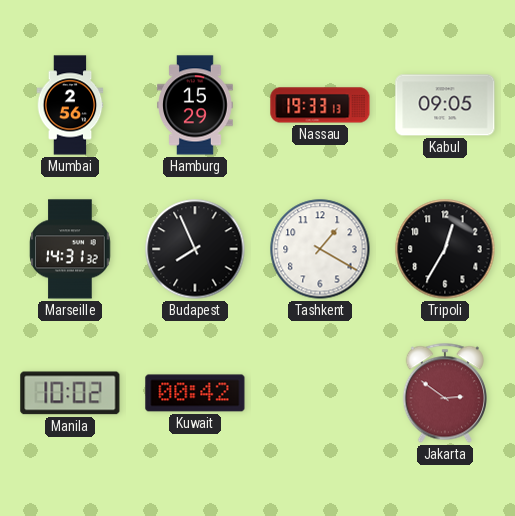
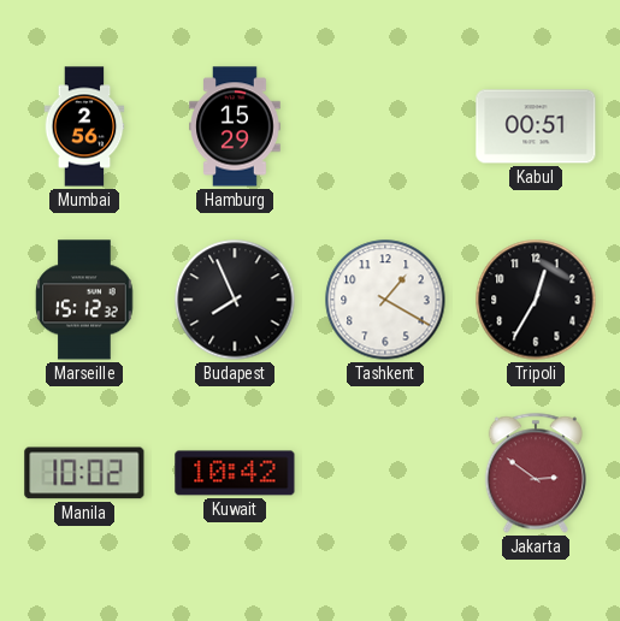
Nassau: 19:33 -> none
Kabul: 09:05 -> 00:51
Marseille: 14:31 -> 15:12
Kuwait: 00:42 -> 10:42
